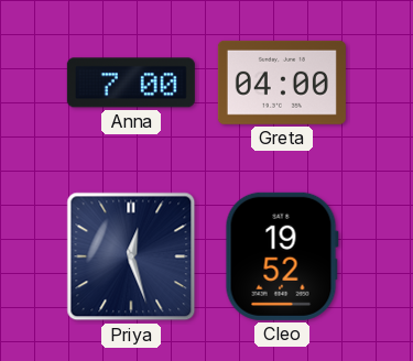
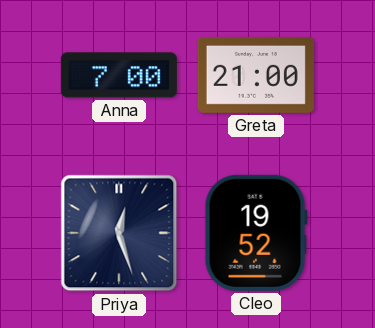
Greta: 04:00 -> 21:00
